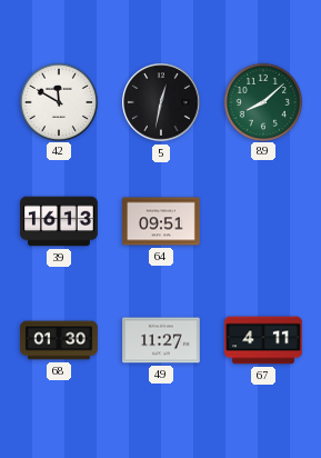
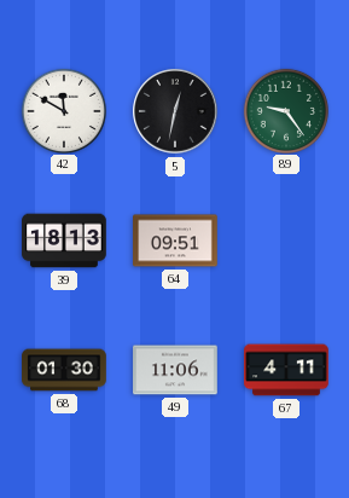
89: 8:08 -> 9:24
39: 16:13 -> 18:13
49: 11:27 -> 11:06
